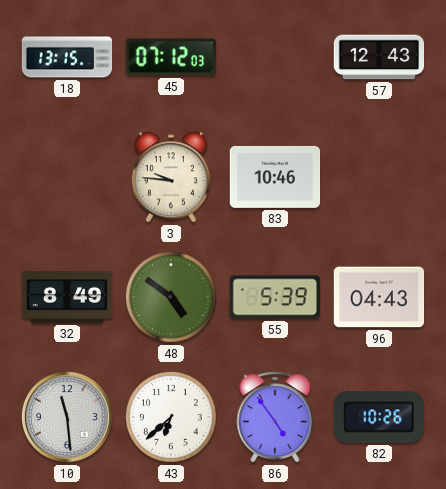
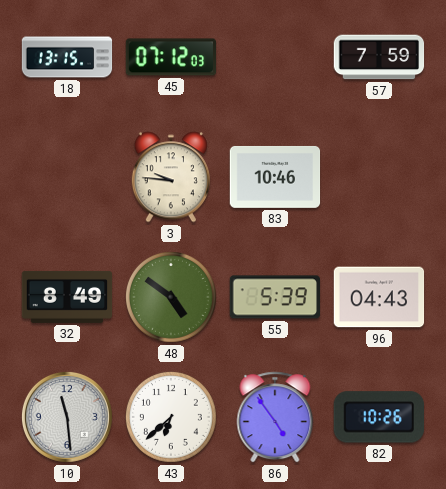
57: 12:43 -> 7:59
